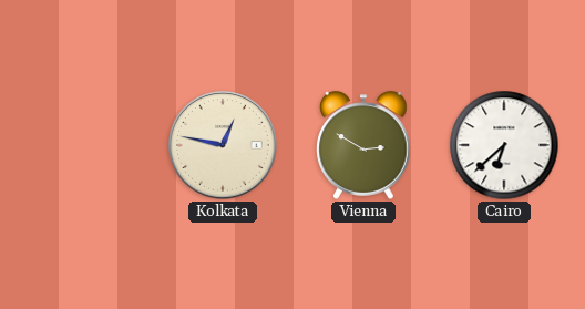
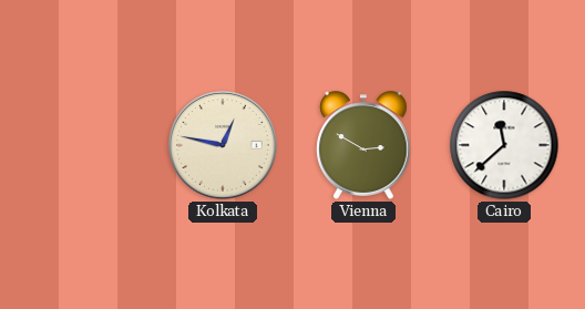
Cairo: 6:38 -> 11:38
